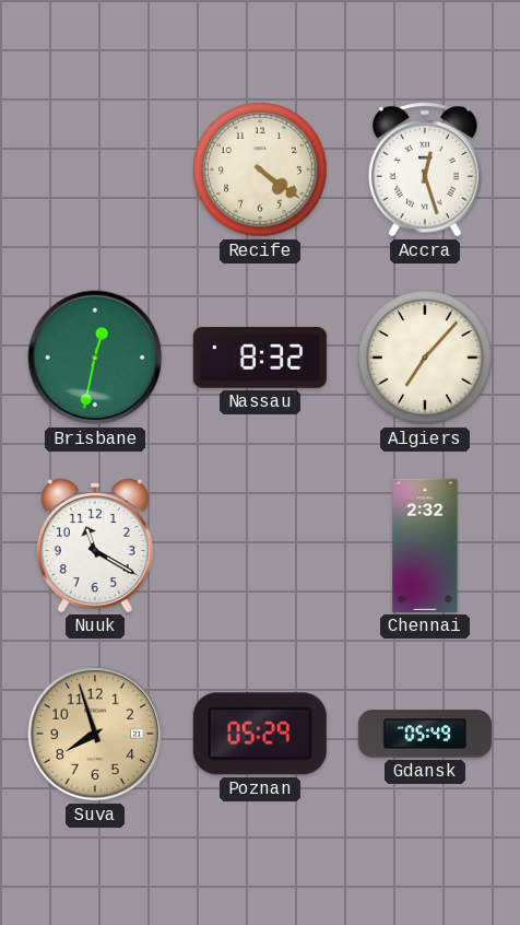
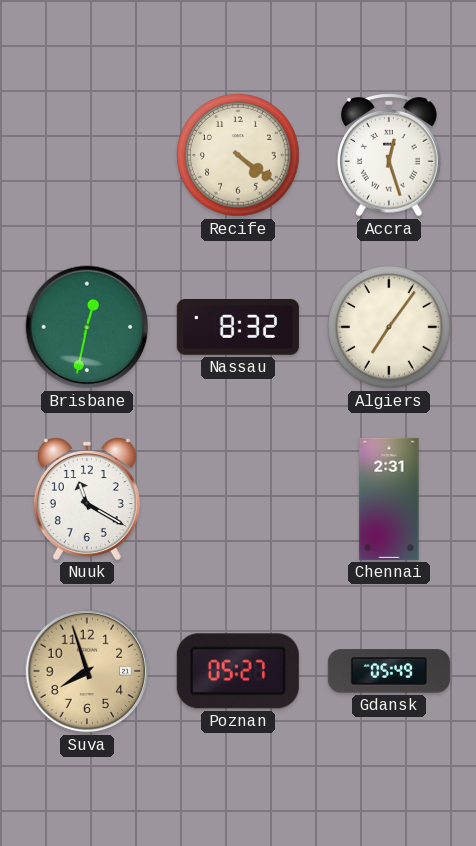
Algiers: 7:07 -> 7:06
Chennai: 2:32 -> 2:31
Poznan: 05:29 -> 05:27
